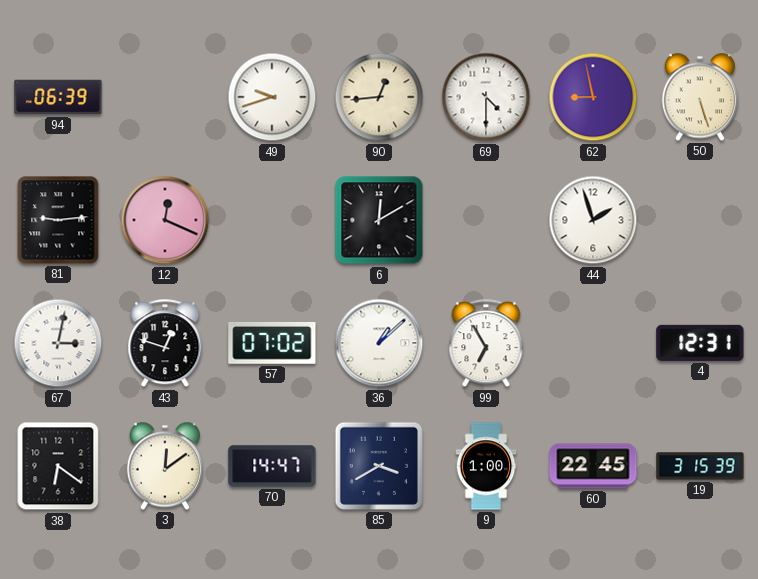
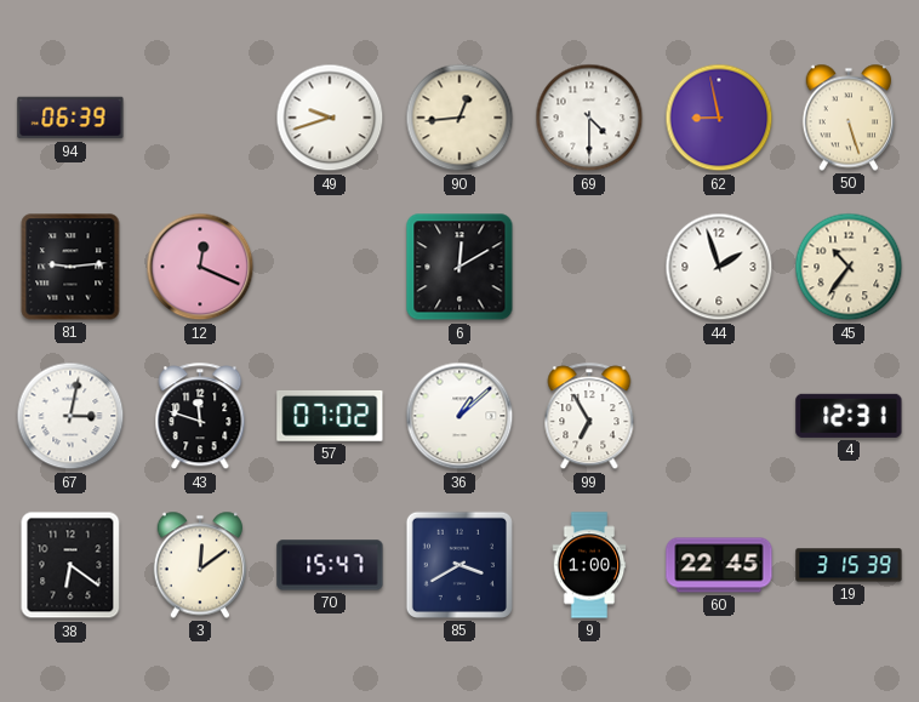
45: none -> 10:36
43: 12:48 -> 11:48
70: 14:47 -> 15:47
